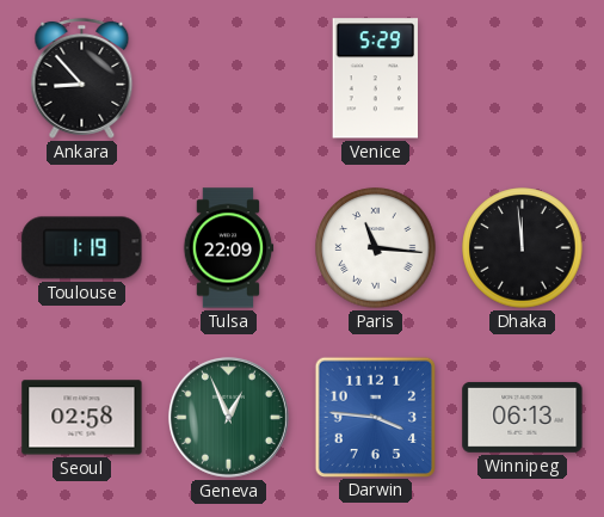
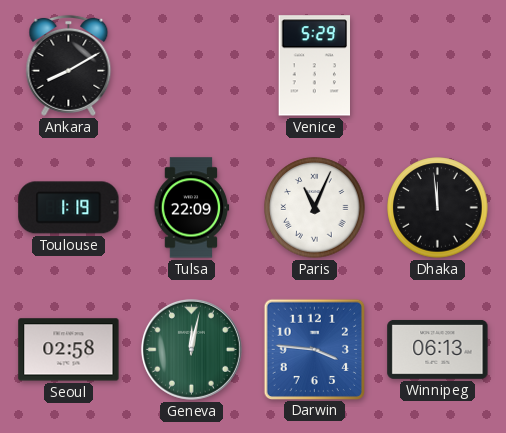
Ankara: 8:53 -> 8:10
Paris: 11:16 -> 11:04
Geneva: 12:56 -> 12:02
